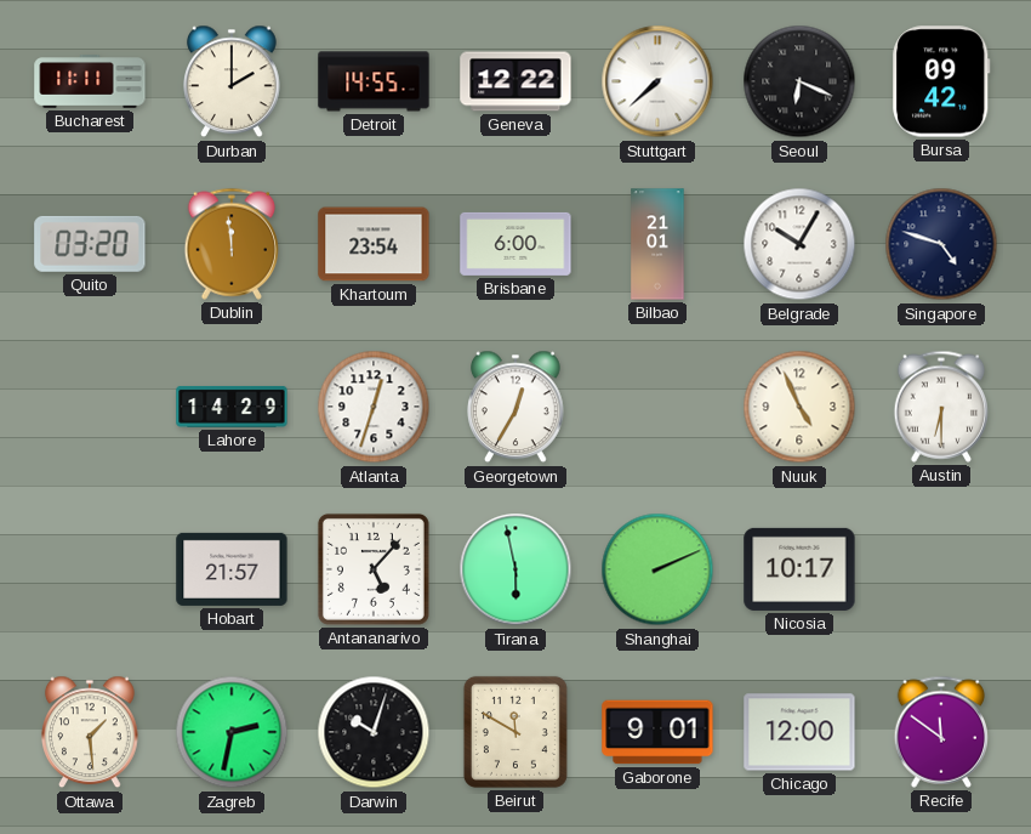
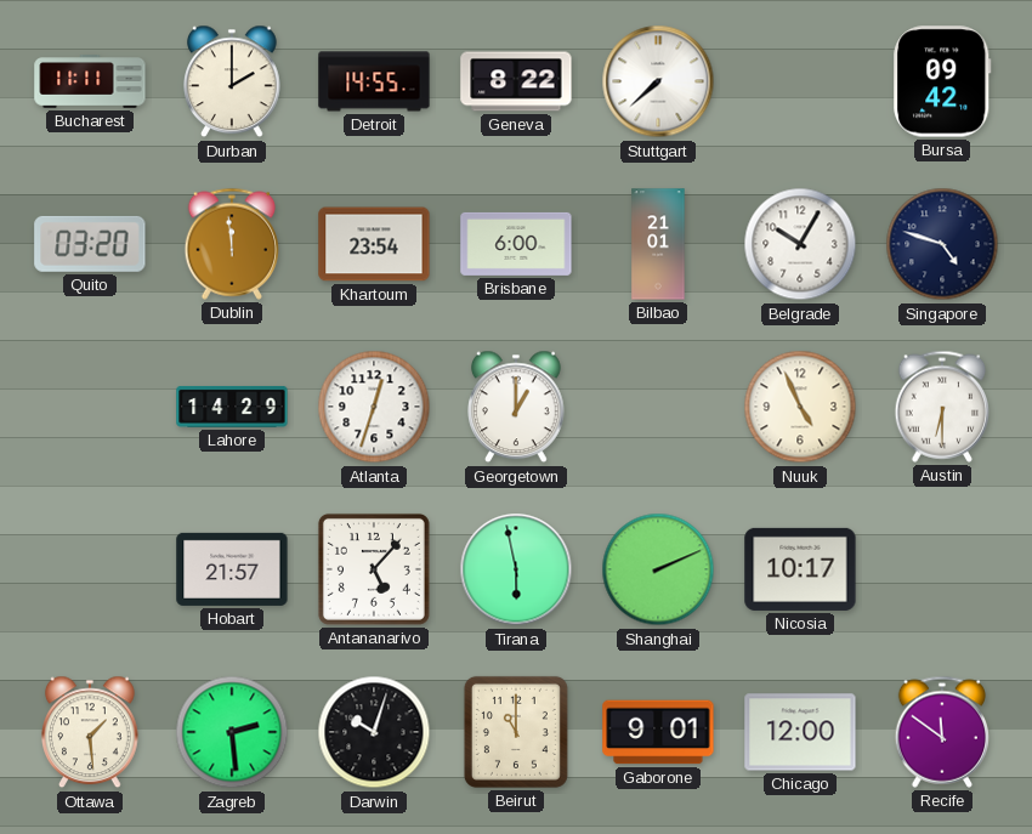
Geneva: 12:22 -> 8:22
Seoul: 6:19 -> none
Georgetown: 12:35 -> 1:00
Zagreb: 2:32 -> 2:29
Beirut: 11:50 -> 11:00
